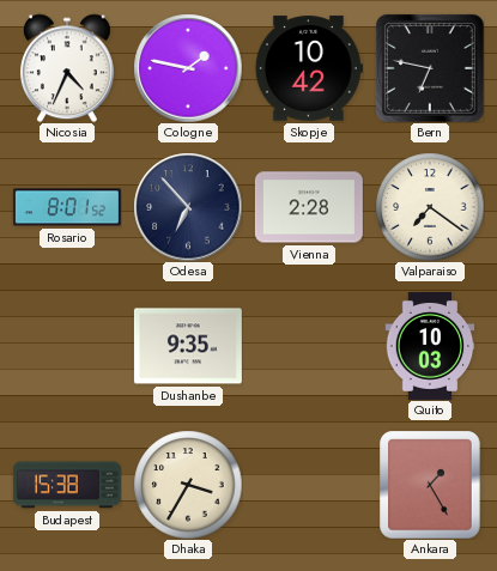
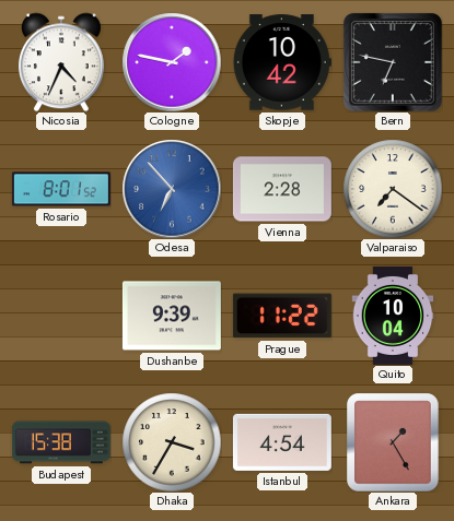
Odesa dial: navy -> blue
Dushanbe: 9:35 -> 9:39
Prague: none -> 11:22
Quito: 10:03 -> 10:04
Istanbul: none -> 4:54
